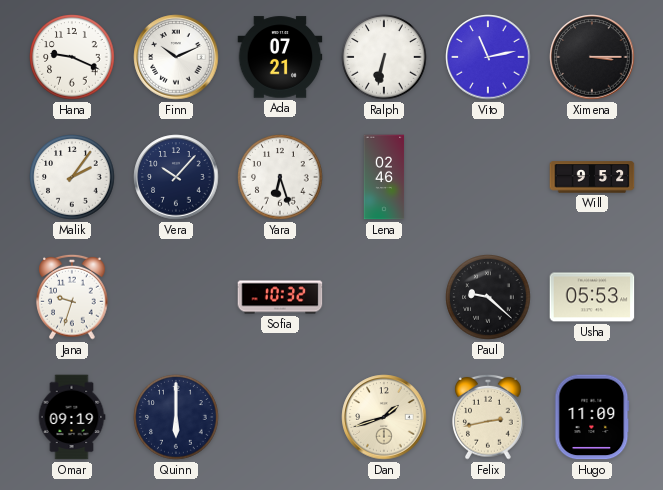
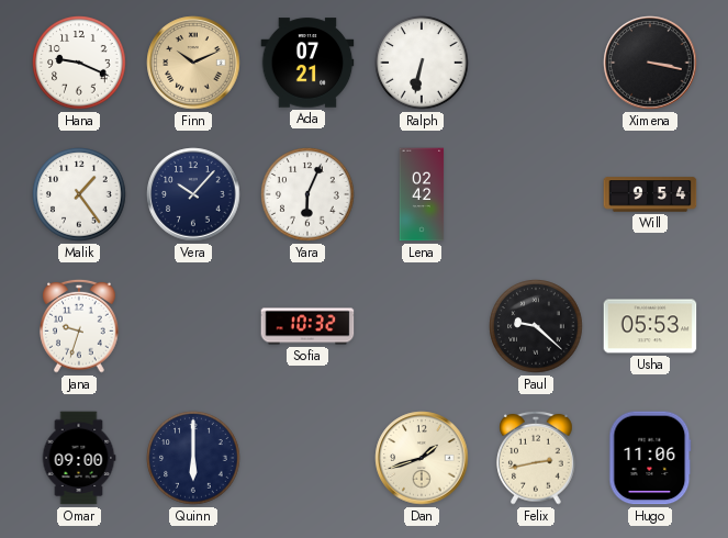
Finn dial: white -> champagne
Vito: 11:13 -> none
Ximena: 3:15 -> 3:17
Malik: 2:06 -> 1:24
Yara: 6:27 -> 6:04
Lena: 02:46 -> 02:42
Will: 9:52 -> 9:54
Omar: 09:19 -> 09:00
Hugo: 11:09 -> 11:06
